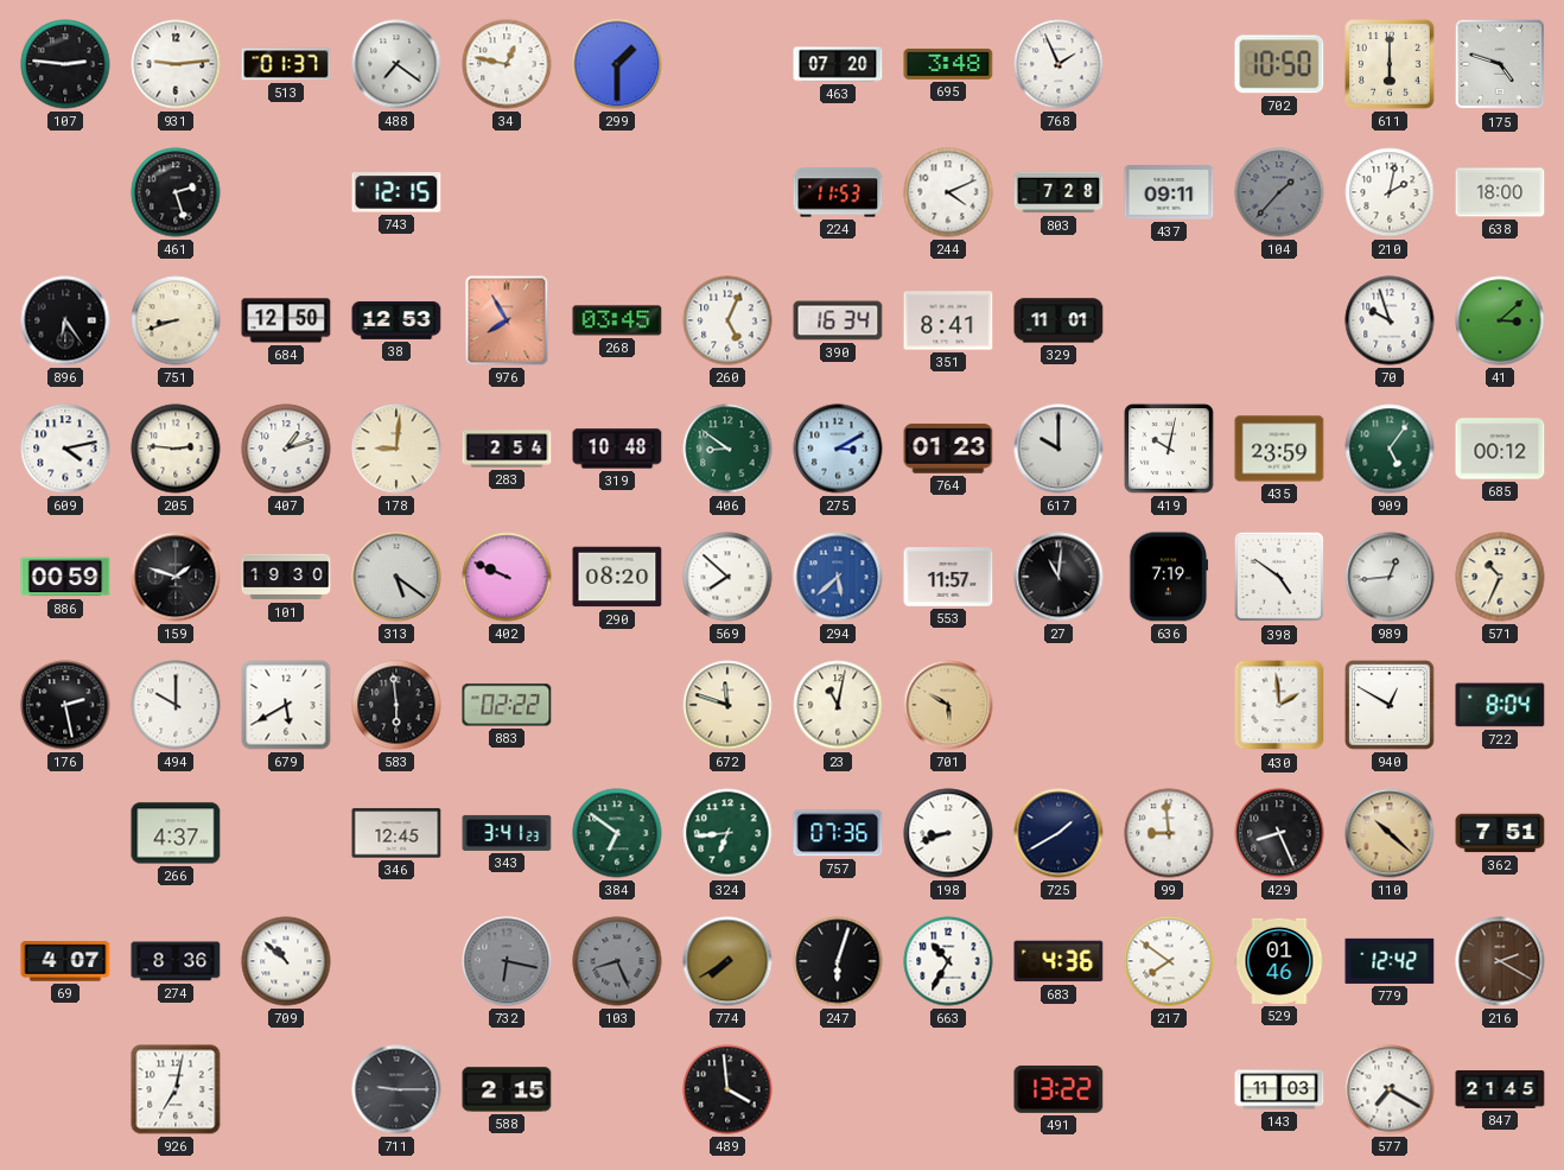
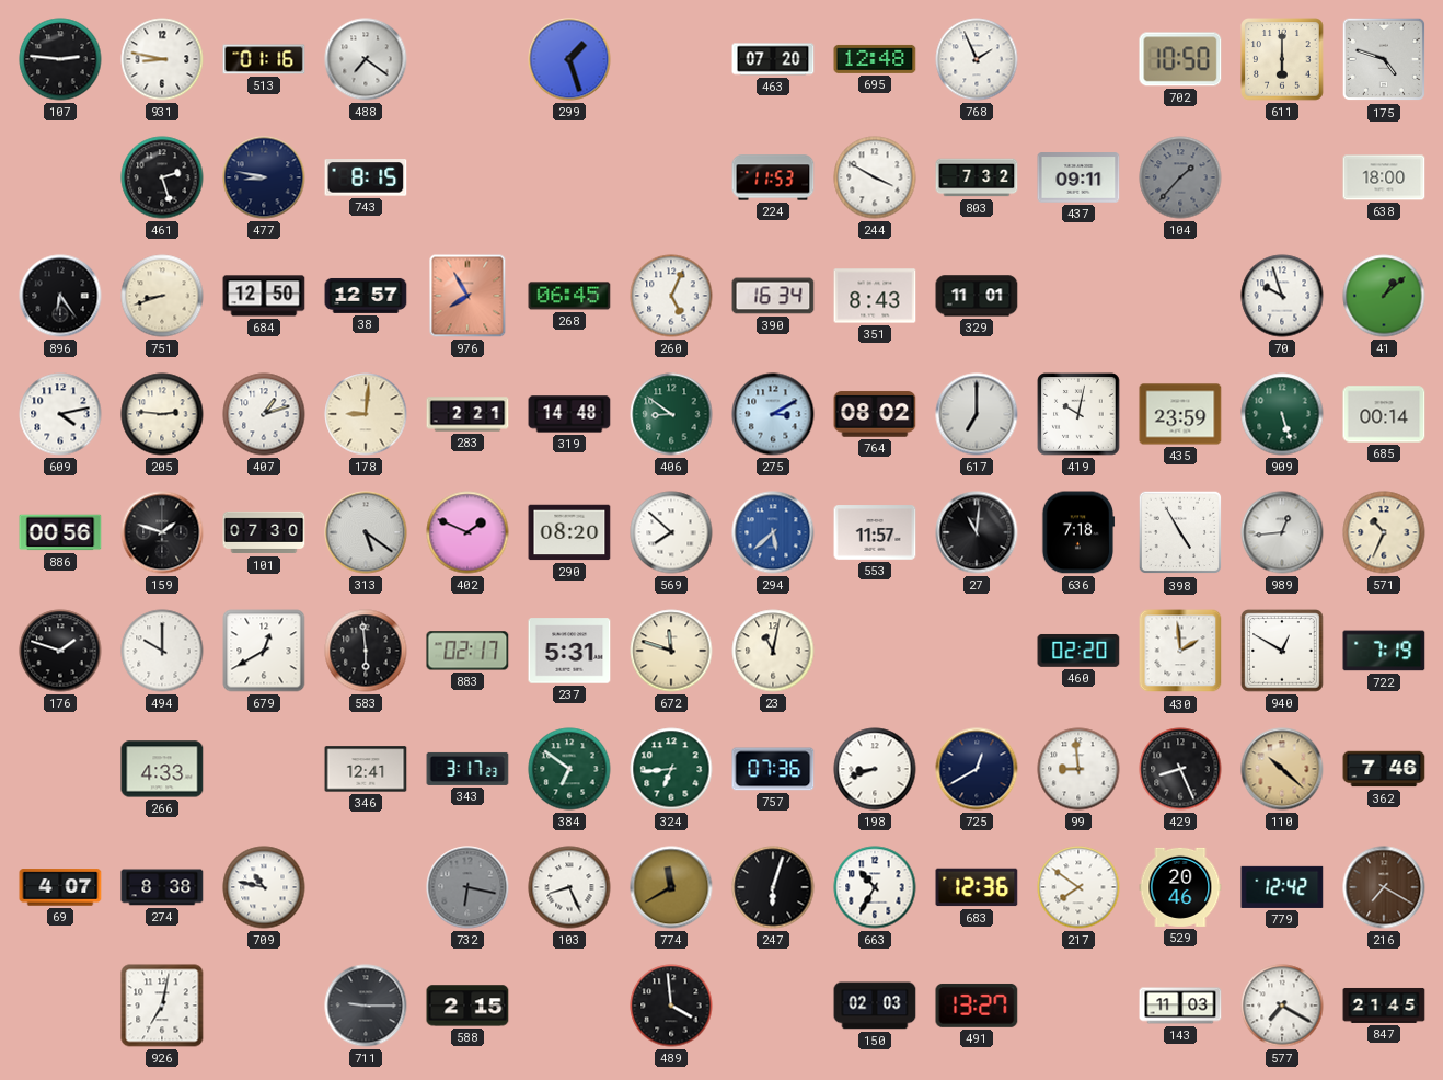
931: 9:14 -> 8:47
513: 01:37 -> 01:16
34: 12:47 -> none
299: 1:30 -> 1:27
695: 3:48 -> 12:48
477: none -> 8:47
743: 12:15 -> 8:15
244: 4:11 -> 3:50
803: 7:28 -> 7:32
210: 2:02 -> none
38: 12:53 -> 12:57
268: 03:45 -> 06:45
351: 8:41 -> 8:43
41: 3:08 -> 1:08
283: 2:54 -> 2:21
319: 10:48 -> 14:48
764: 01:23 -> 08:02
617: 10:00 -> 7:00
909: 5:06 -> 5:27
685: 00:12 -> 00:14
886: 00:59 -> 00:56
101: 19:30 -> 07:30
402: 9:49 -> 1:49
636: 7:19 -> 7:18
398: 4:51 -> 4:55
176: 2:28 -> 1:48
679: 5:40 -> 12:40
883: 02:22 -> 02:17
237: none -> 5:31
701: 5:50 -> none
460: none -> 02:20
722: 8:04 -> 7:19
266: 4:37 -> 4:33
346: 12:45 -> 12:41
343: 3:41 -> 3:17
725: 1:40 -> 12:40
362: 7:51 -> 7:46
274: 8:36 -> 8:38
709: 10:52 -> 10:47
103 dial: grey -> white
774: 7:40 -> 11:40
683: 4:36 -> 12:36
529: 01:46 -> 20:46
216: 2:20 -> 7:20
150: none -> 02:03
491: 13:22 -> 13:27
